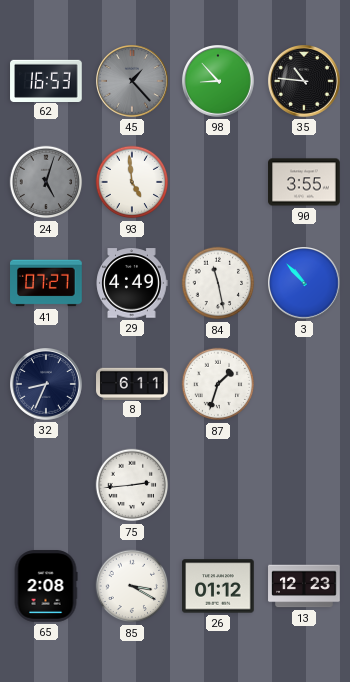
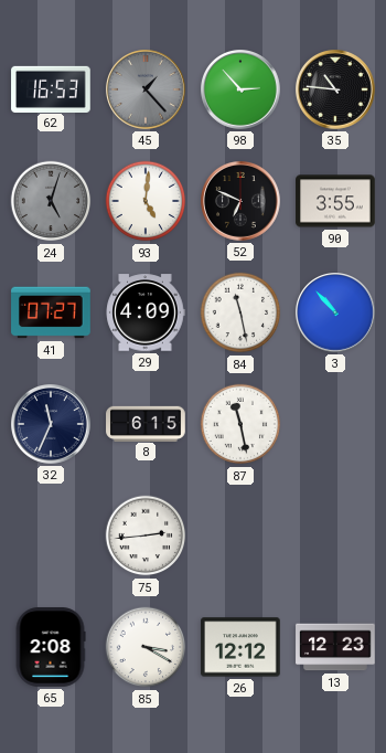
98: 8:53 -> 2:53
93: 4:59 -> 5:01
52: none -> 6:49
29: 4:49 -> 4:09
32: 8:34 -> 11:34
8: 6:11 -> 6:15
87: 1:33 -> 11:28
26: 01:12 -> 12:12
